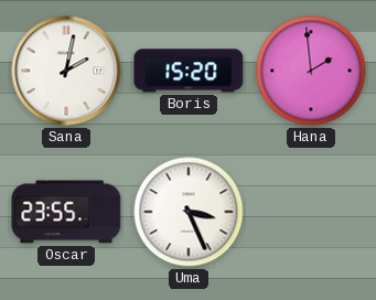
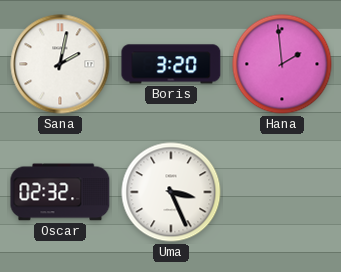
Boris: 15:20 -> 3:20
Oscar: 23:55 -> 02:32
